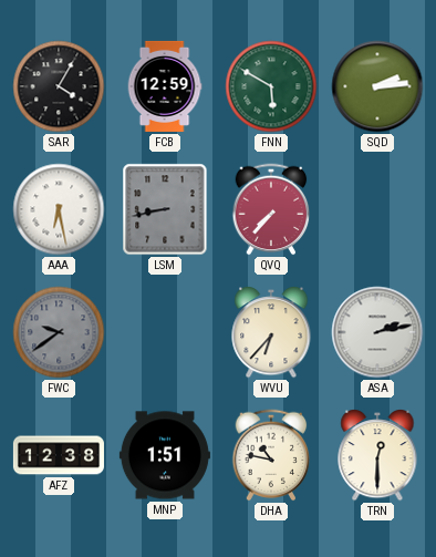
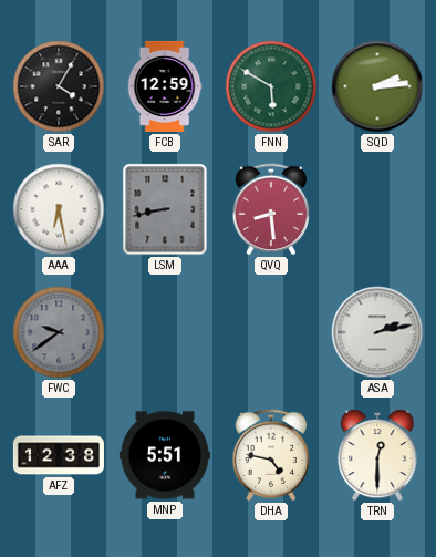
QVQ: 7:37 -> 8:29
WVU: 6:37 -> none
MNP: 1:51 -> 5:51
DHA: 10:47 -> 4:47
